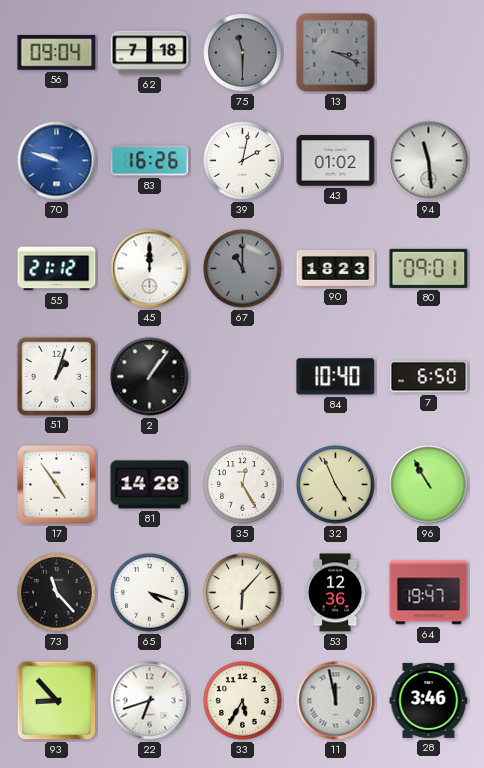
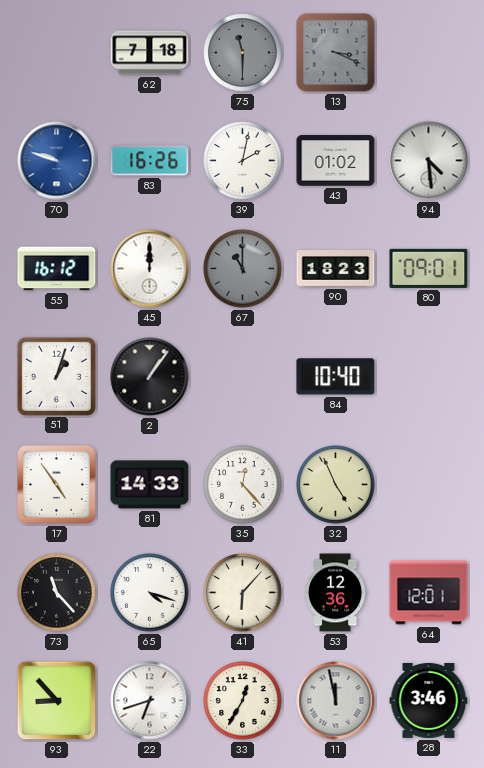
56: 09:04 -> none
94: 11:29 -> 4:29
55: 21:12 -> 16:12
7: 6:50 -> none
81: 14:28 -> 14:33
35: 12:25 -> 12:23
96: 10:55 -> none
64: 19:47 -> 12:01
33: 5:35 -> 12:35
